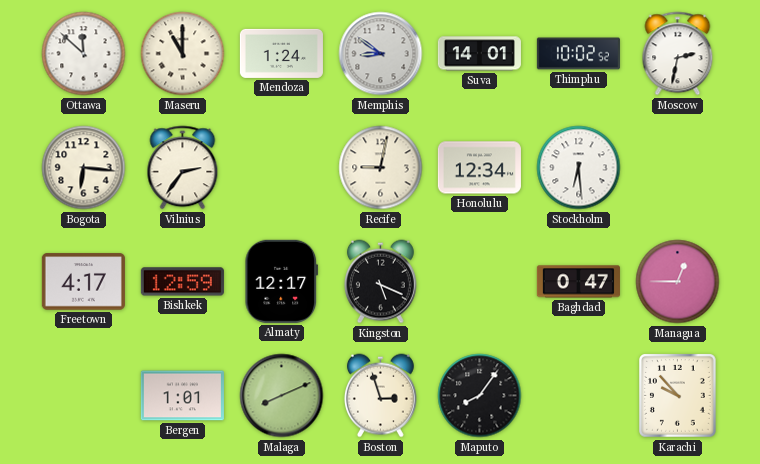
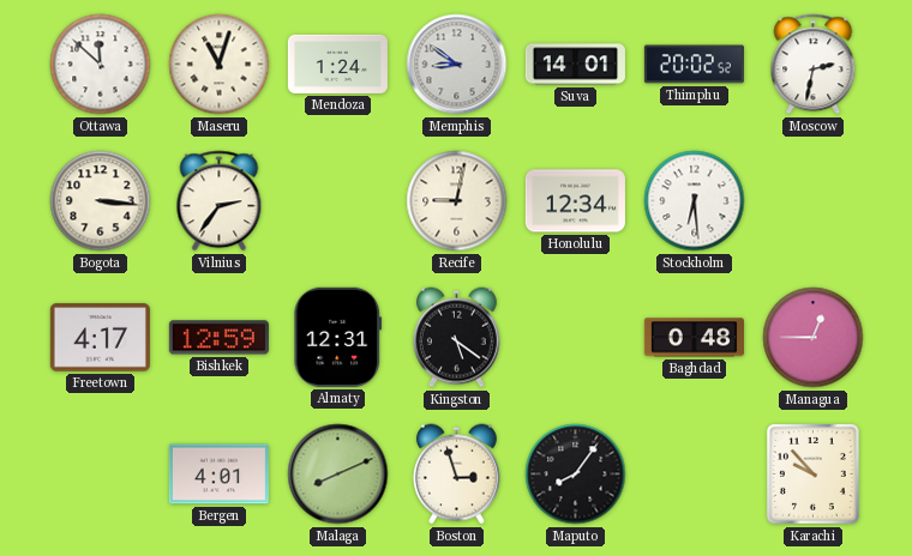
Maseru: 11:00 -> 11:03
Thimphu: 10:02 -> 20:02
Bogota: 6:16 -> 3:16
Almaty: 12:17 -> 12:31
Kingston: 5:19 -> 5:21
Baghdad: 0:47 -> 0:48
Bergen: 1:01 -> 4:01
